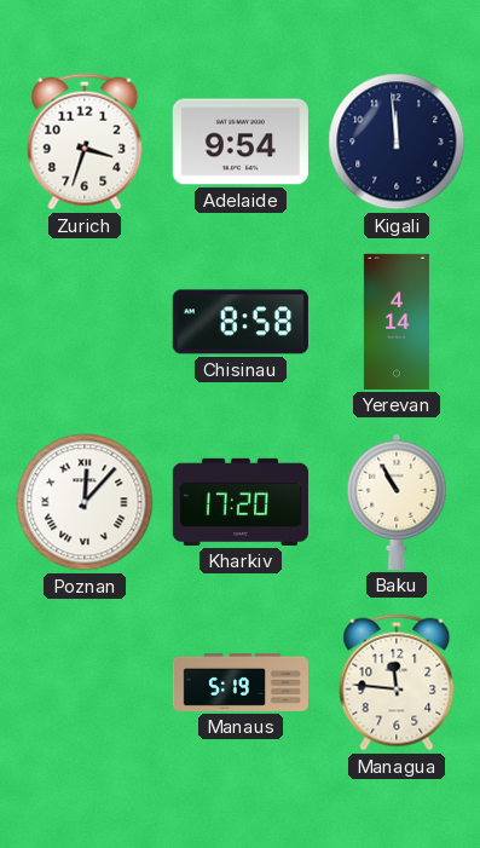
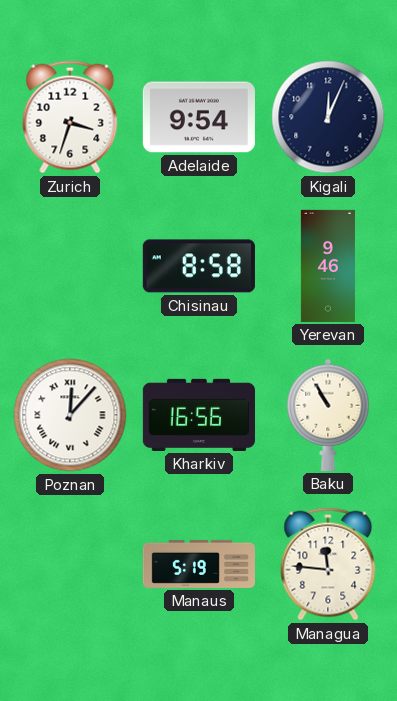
Kigali: 11:59 -> 12:04
Yerevan: 4:14 -> 9:46
Kharkiv: 17:20 -> 16:56
